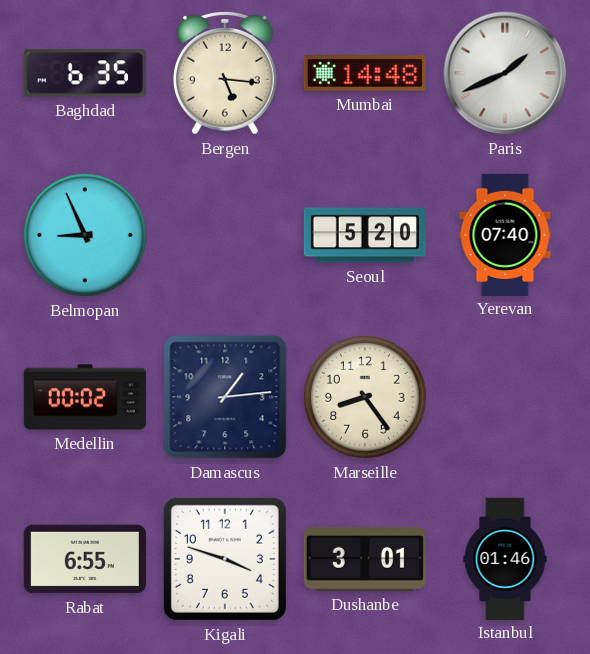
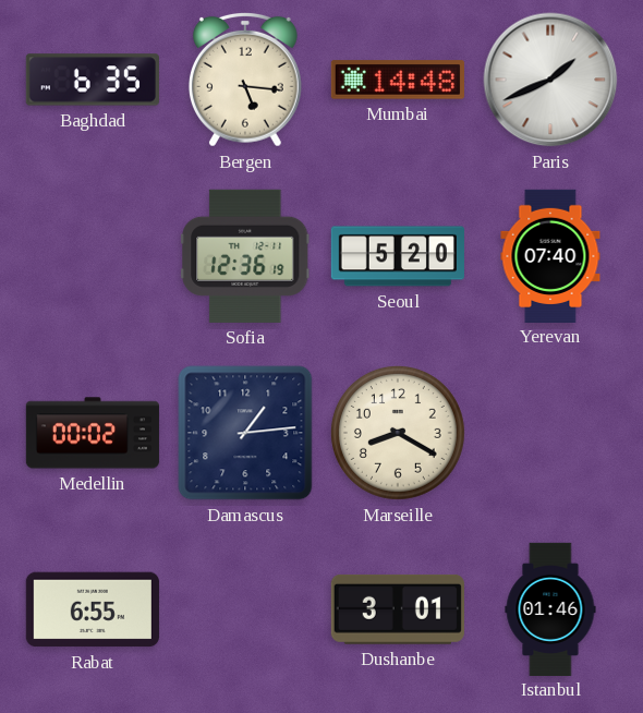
Belmopan: 8:56 -> none
Sofia: none -> 12:36
Marseille: 8:24 -> 8:20
Kigali: 3:48 -> none
